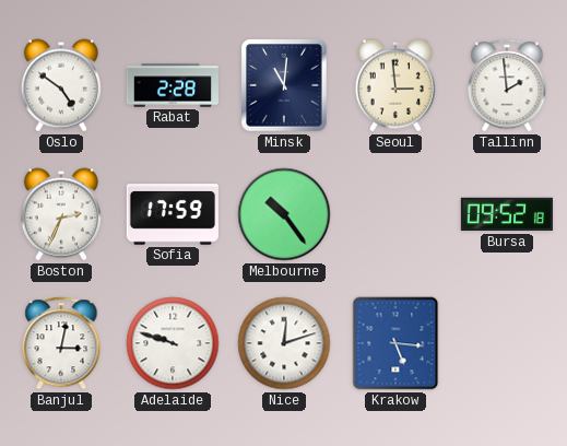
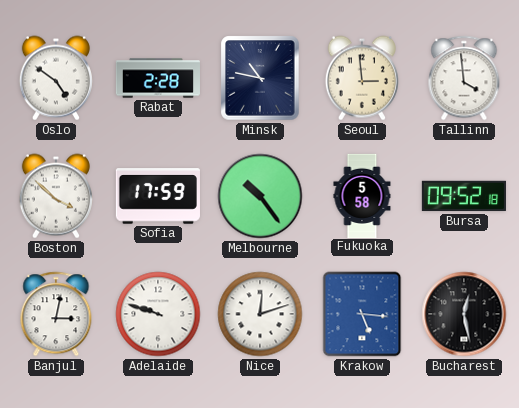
Minsk: 11:01 -> 10:47
Tallinn: 1:59 -> 3:59
Boston: 2:34 -> 3:52
Fukuoka: none -> 5:58
Bucharest: none -> 12:28
